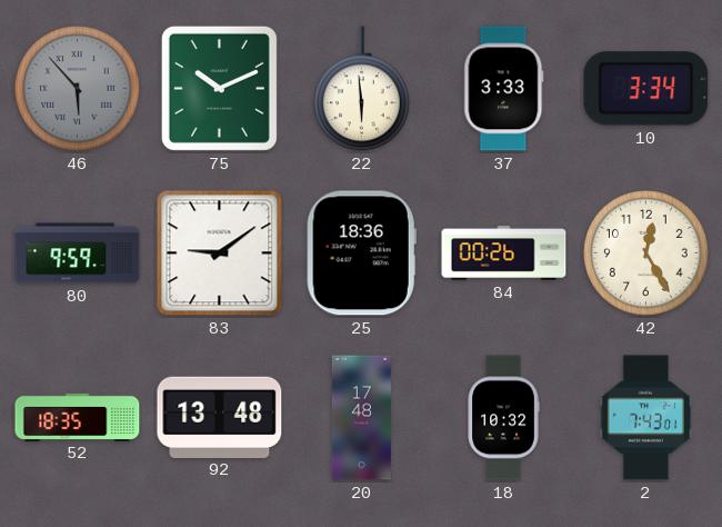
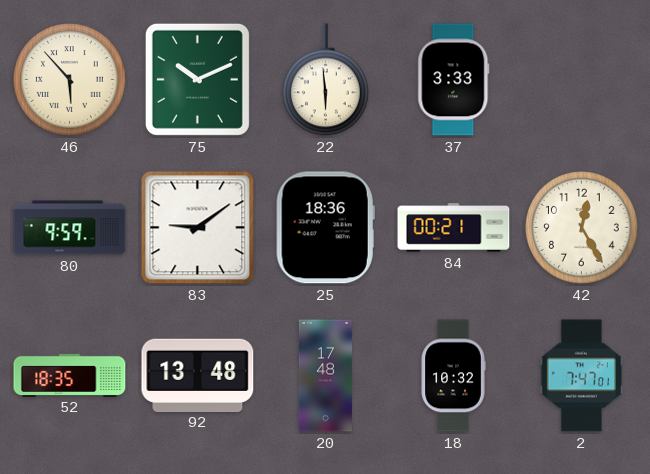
46 dial: grey -> cream
10: 3:34 -> none
84: 00:26 -> 00:21
2: 7:43 -> 7:47
